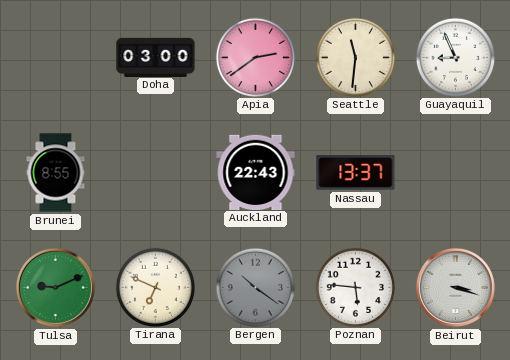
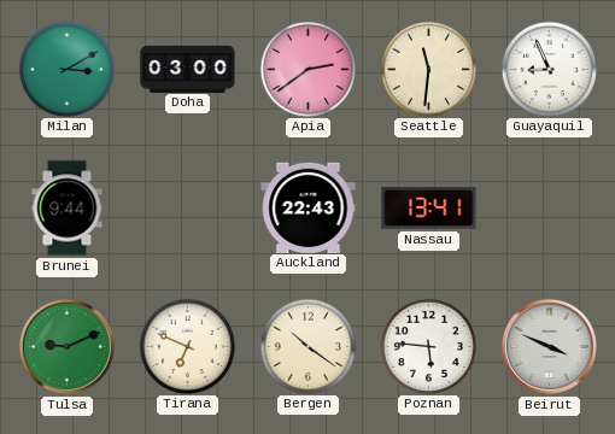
Milan: none -> 3:10
Brunei: 8:55 -> 9:44
Nassau: 13:37 -> 13:41
Bergen dial: grey -> cream
Beirut: 3:18 -> 3:49
